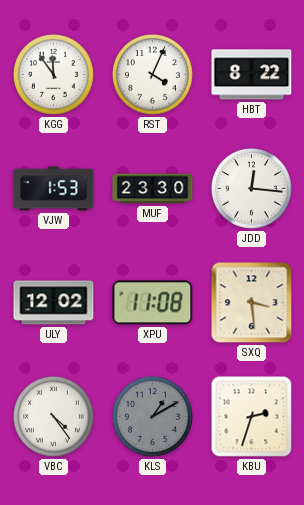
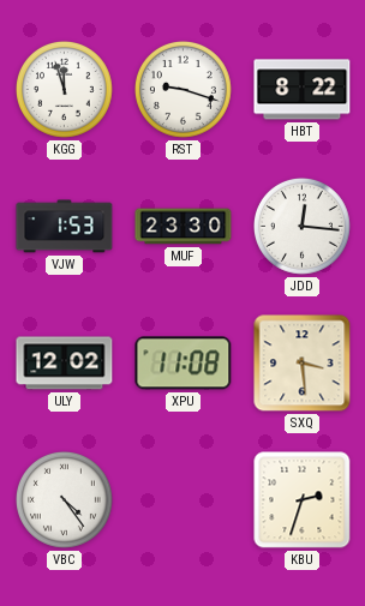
KGG: 11:54 -> 11:57
RST: 4:04 -> 9:18
KLS: 1:10 -> none
